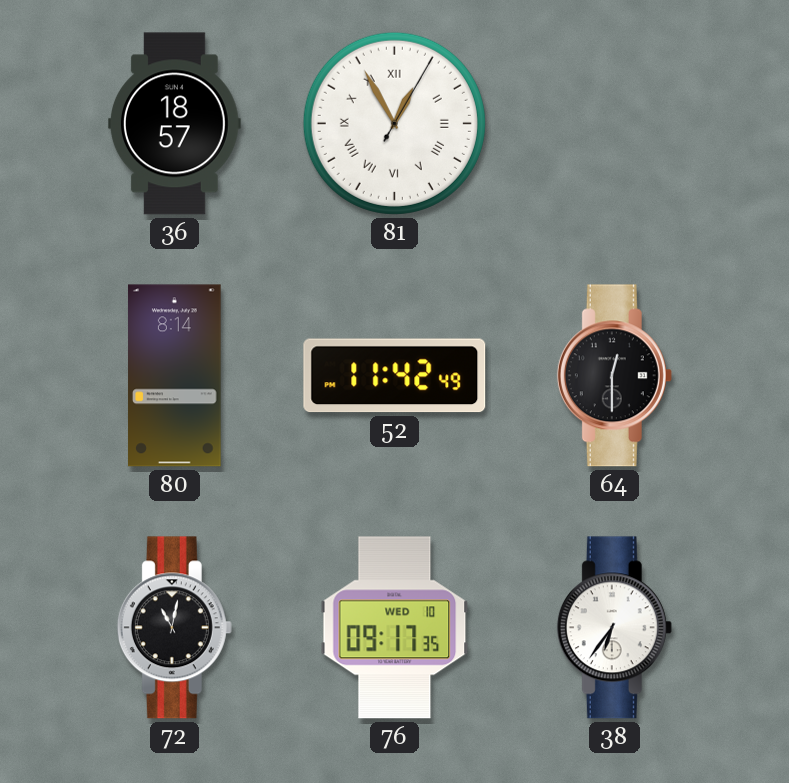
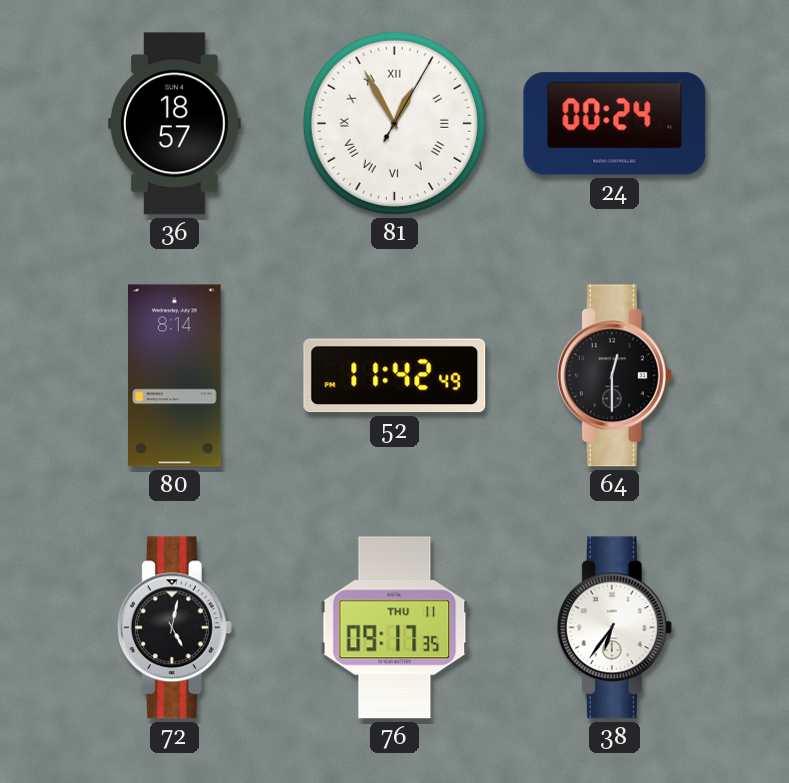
24: none -> 00:24
72: 11:02 -> 5:02
76 date: WED 10 -> THU 11
